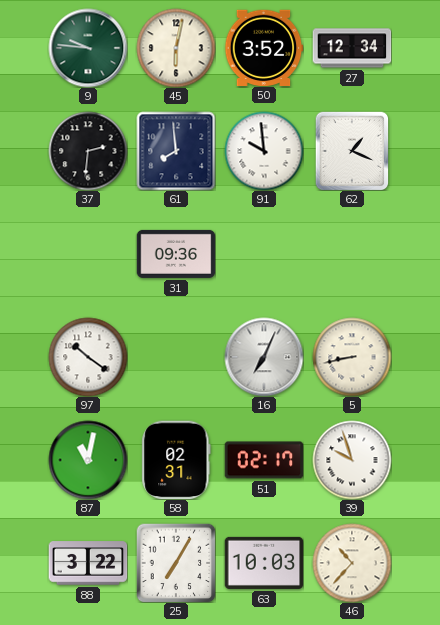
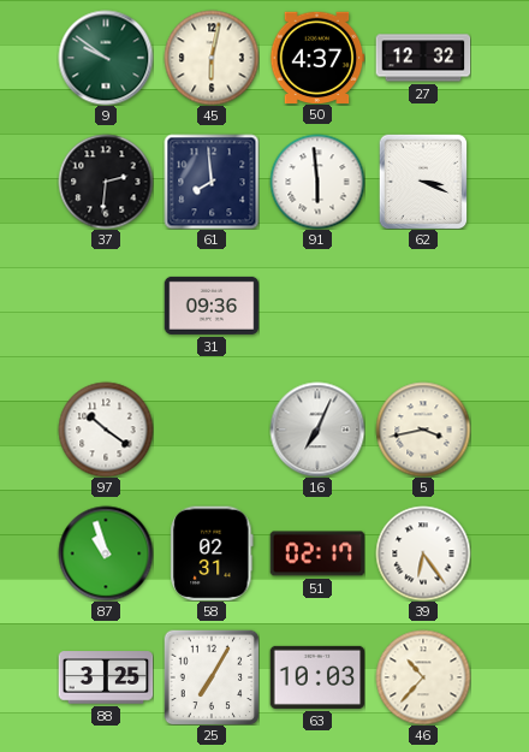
9: 9:46 -> 9:51
50: 3:52 -> 4:37
27: 12:34 -> 12:32
91: 9:59 -> 5:59
62: 1:19 -> 3:19
5: 8:43 -> 3:43
87: 11:02 -> 10:57
39: 9:57 -> 6:24
88: 3:22 -> 3:25
